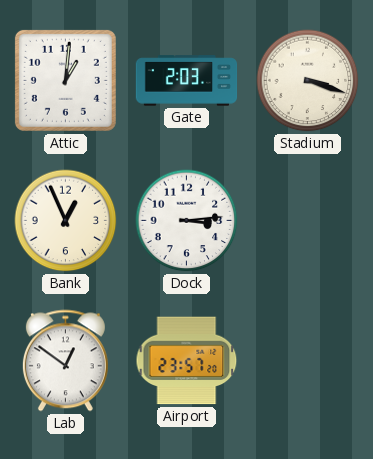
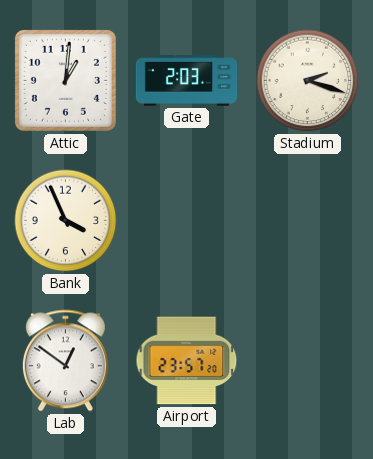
Stadium: 3:18 -> 2:18
Bank: 12:56 -> 3:56
Dock: 3:14 -> none
